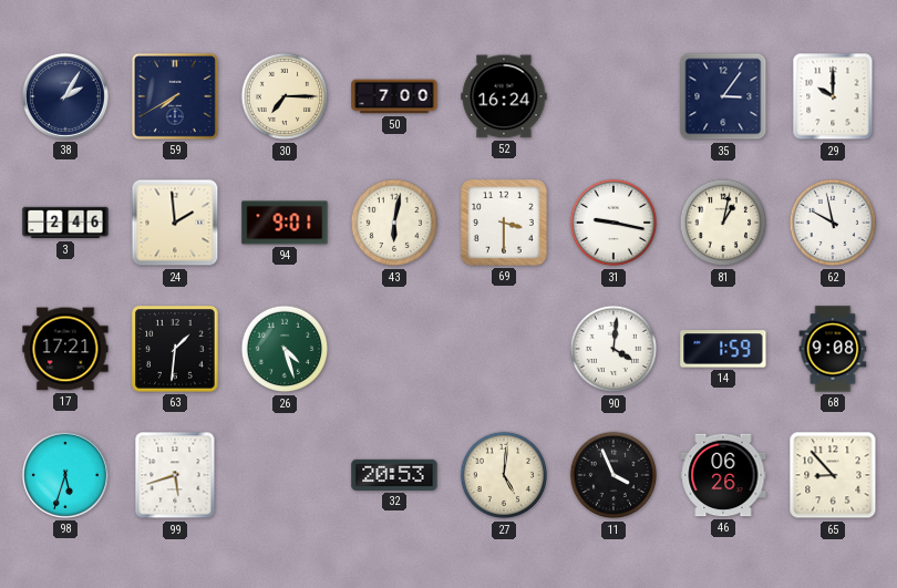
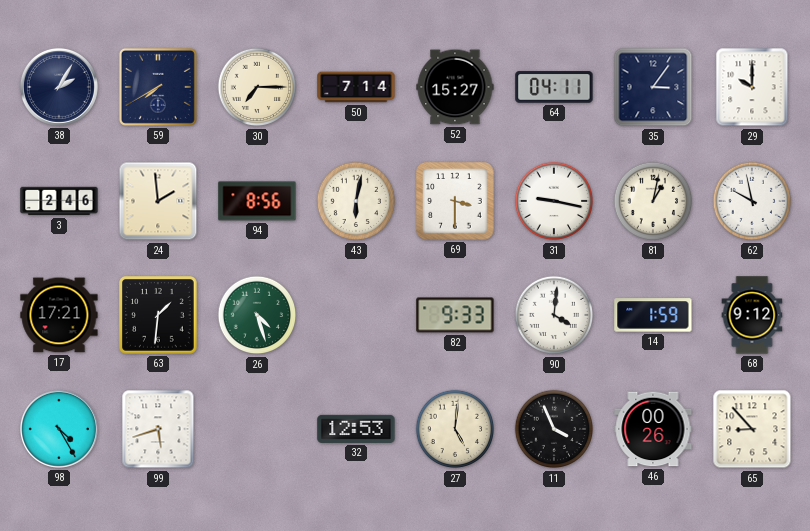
50: 7:00 -> 7:14
52: 16:24 -> 15:27
64: none -> 04:11
94: 9:01 -> 8:56
82: none -> 9:33
68: 9:08 -> 9:12
98: 5:33 -> 4:25
32: 20:53 -> 12:53
46: 06:26 -> 00:26
